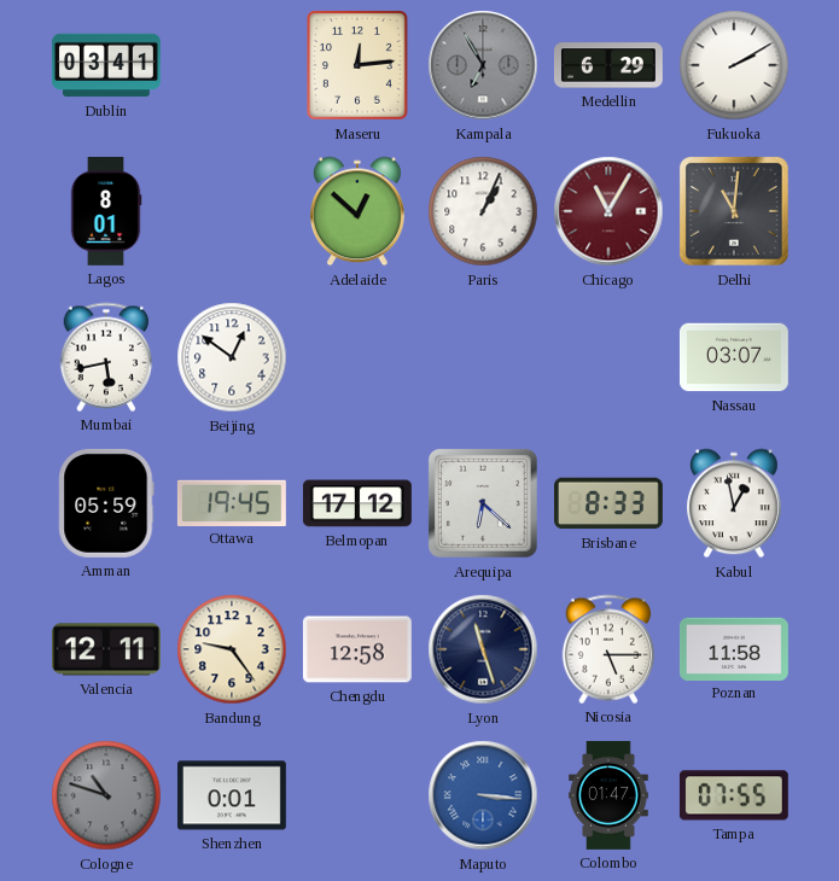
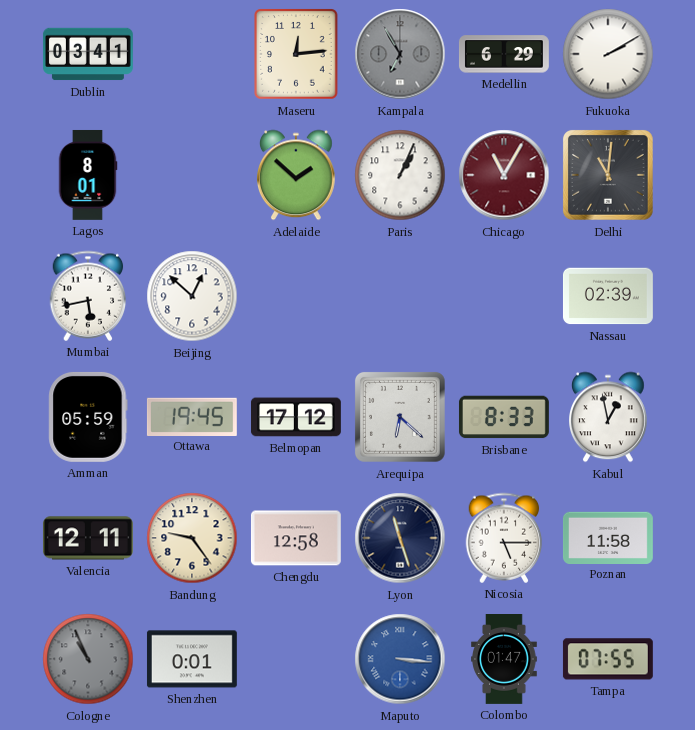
Adelaide: 12:52 -> 1:52
Beijing: 12:51 -> 12:52
Nassau: 03:07 -> 02:39
Cologne: 10:48 -> 10:56
